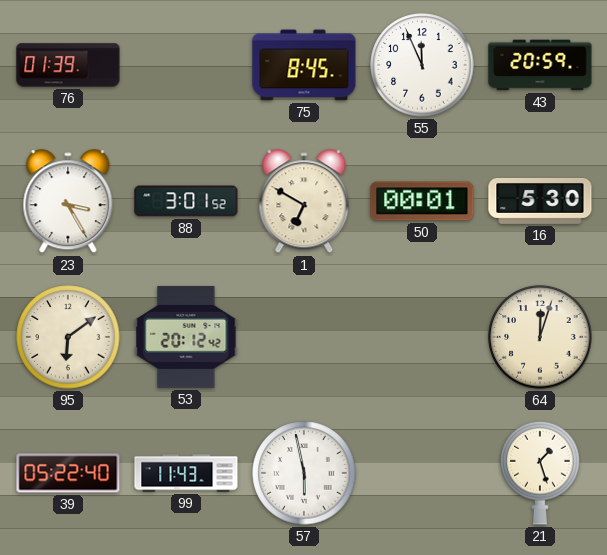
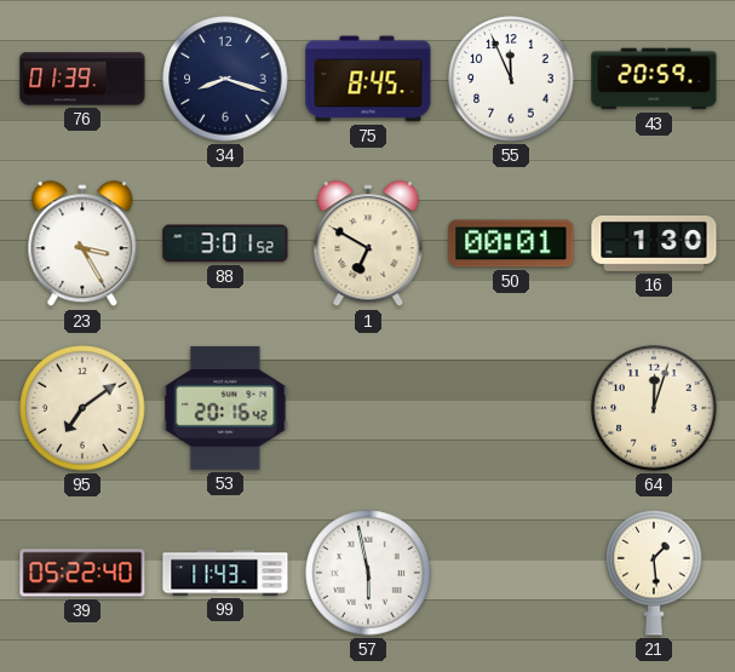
34: none -> 8:18
16: 5:30 -> 1:30
95: 6:09 -> 7:09
53: 20:12 -> 20:16
21: 1:27 -> 1:29
